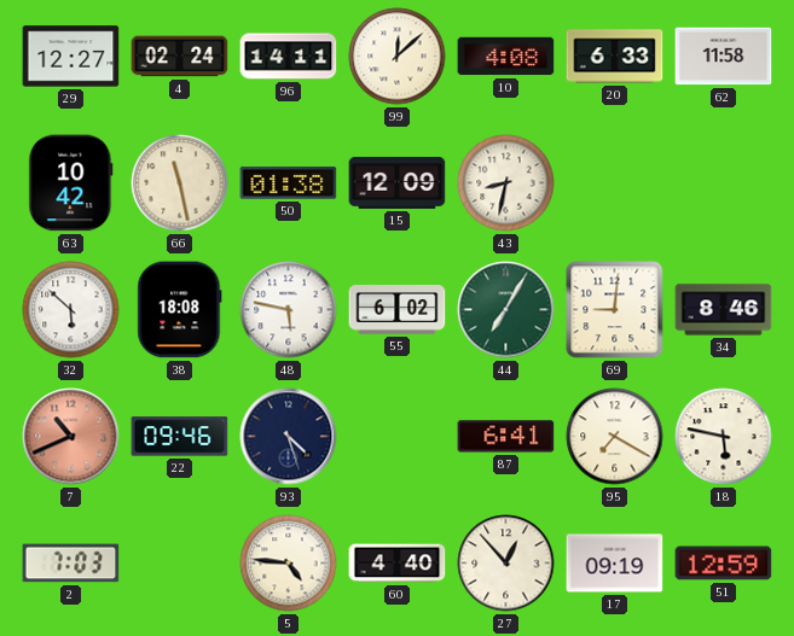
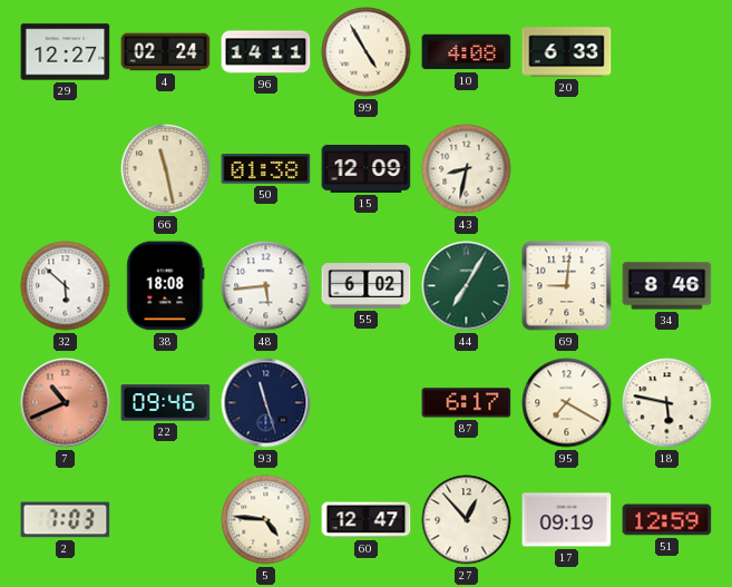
99: 12:08 -> 4:55
62: 11:58 -> none
63: 10:42 -> none
48: 5:47 -> 5:44
93: 4:27 -> 11:27
87: 6:41 -> 6:17
60: 4:40 -> 12:47
